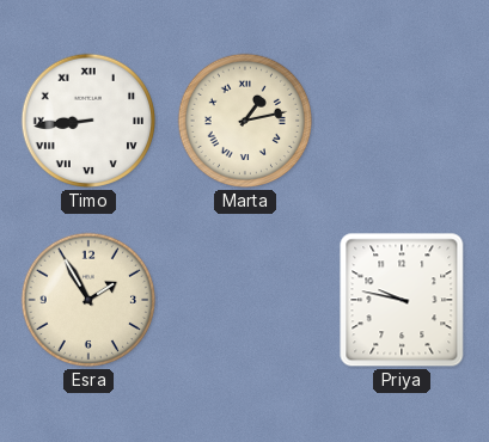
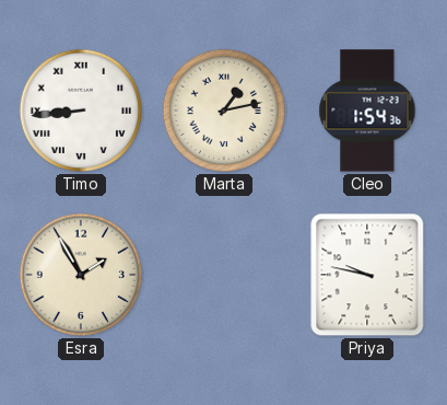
Cleo: none -> 1:54
